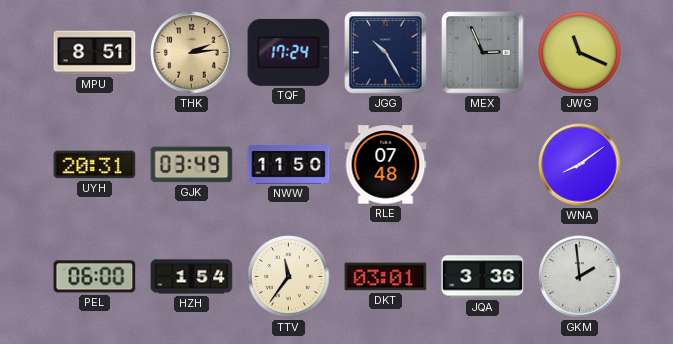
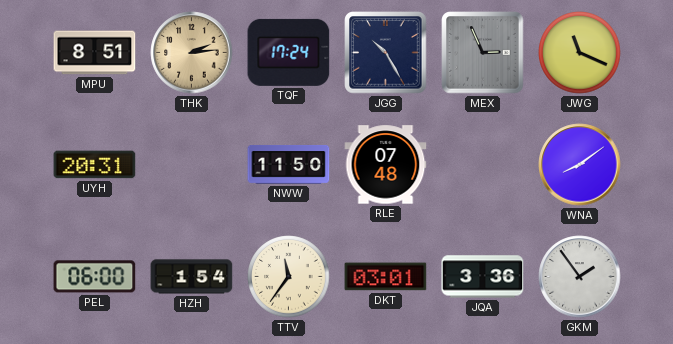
GJK: 03:49 -> none
GKM: 1:59 -> 1:54
